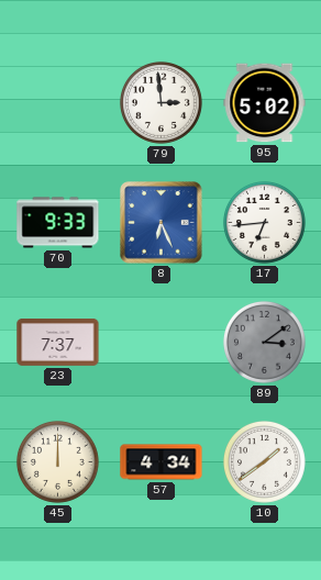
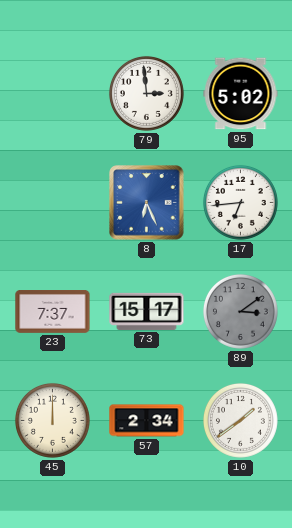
70: 9:33 -> none
73: none -> 15:17
57: 4:34 -> 2:34
